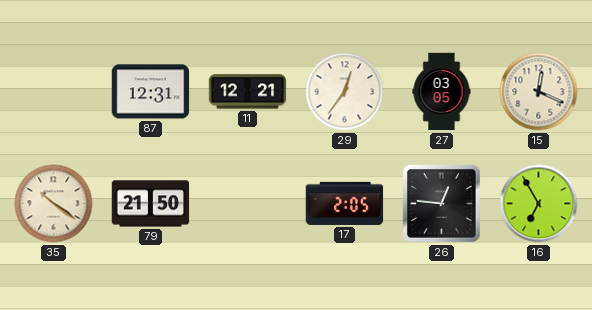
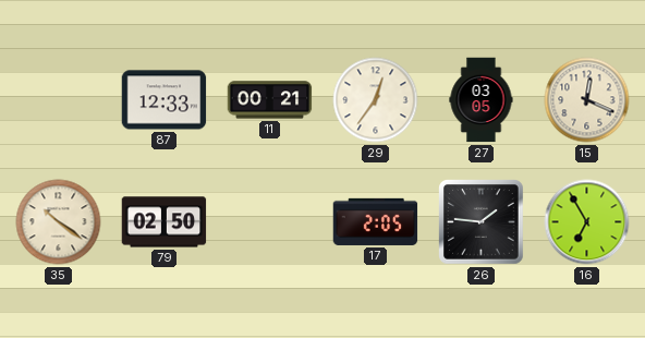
87: 12:31 -> 12:33
11: 12:21 -> 00:21
79: 21:50 -> 02:50
26: 12:46 -> 1:46
